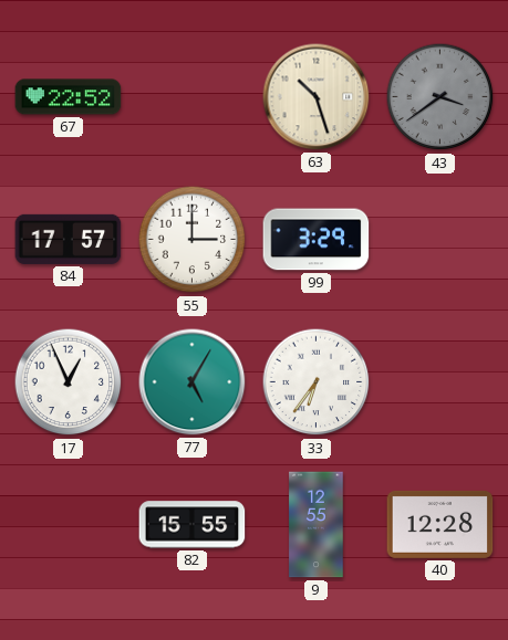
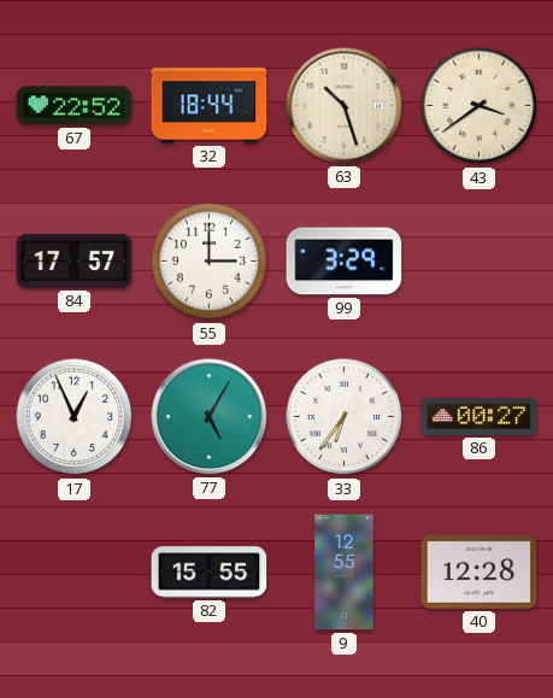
32: none -> 18:44
43 dial: grey -> cream
86: none -> 00:27
